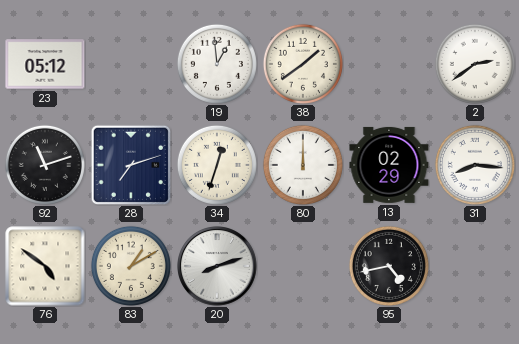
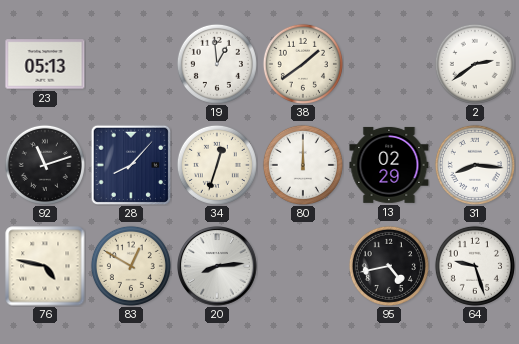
23: 05:12 -> 05:13
28: 7:12 -> 8:07
76: 4:51 -> 4:47
83: 1:10 -> 12:50
20: 8:12 -> 8:14
64: none -> 9:27
